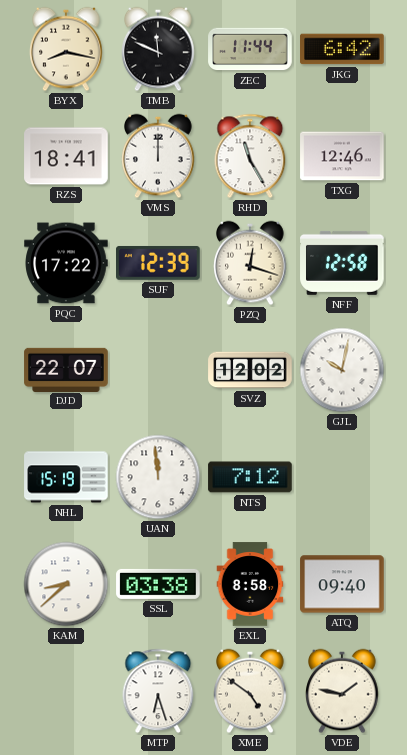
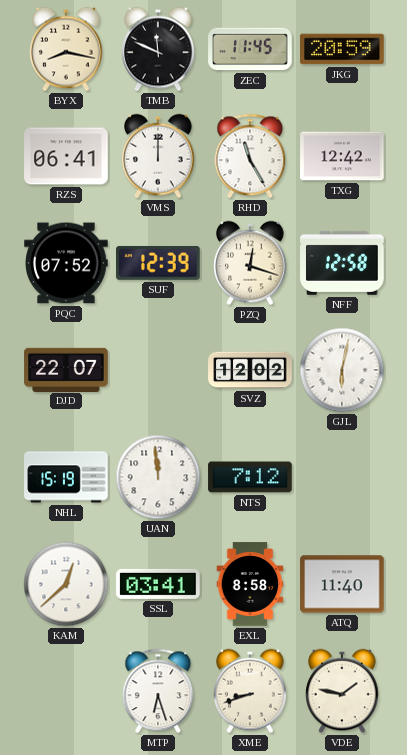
ZEC: 11:44 -> 11:45
JKG: 6:42 -> 20:59
RZS: 18:41 -> 06:41
TXG: 12:46 -> 12:42
PQC: 17:22 -> 07:52
GJL: 10:02 -> 6:02
KAM: 8:38 -> 12:38
SSL: 03:38 -> 03:41
ATQ: 09:40 -> 11:40
XME: 4:51 -> 8:42
